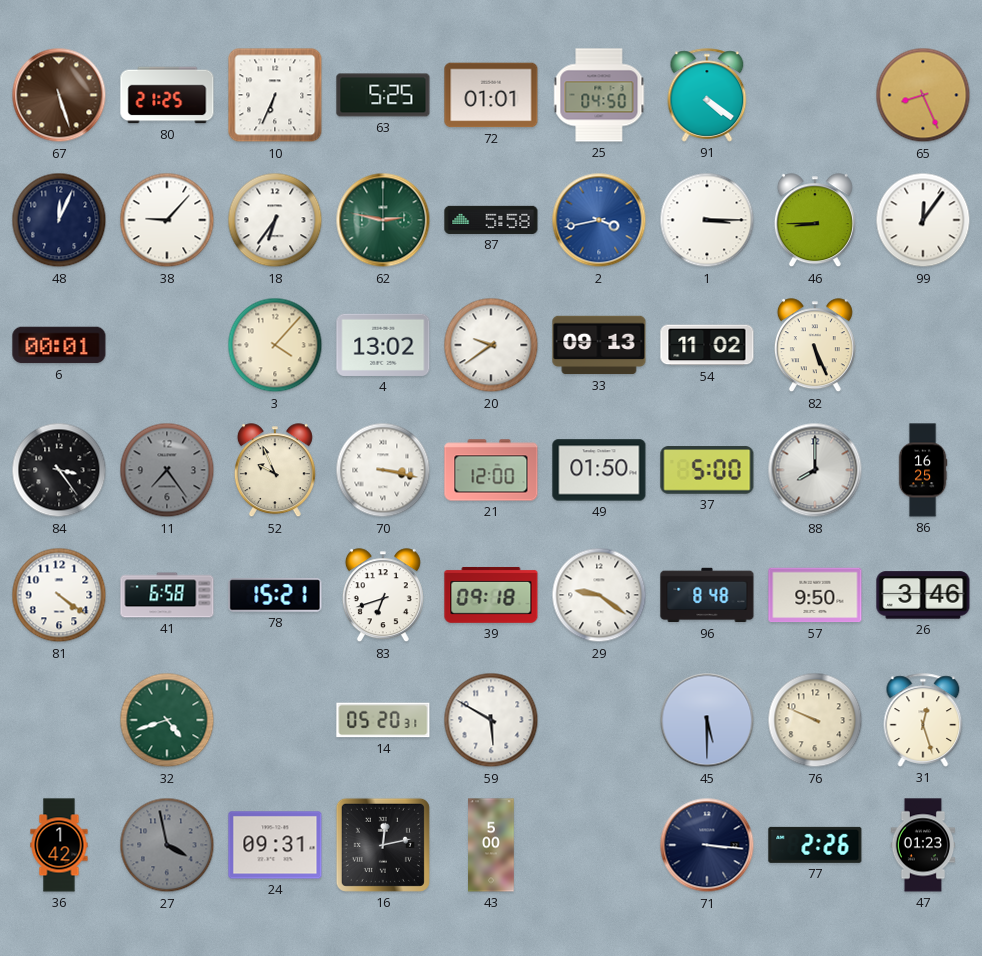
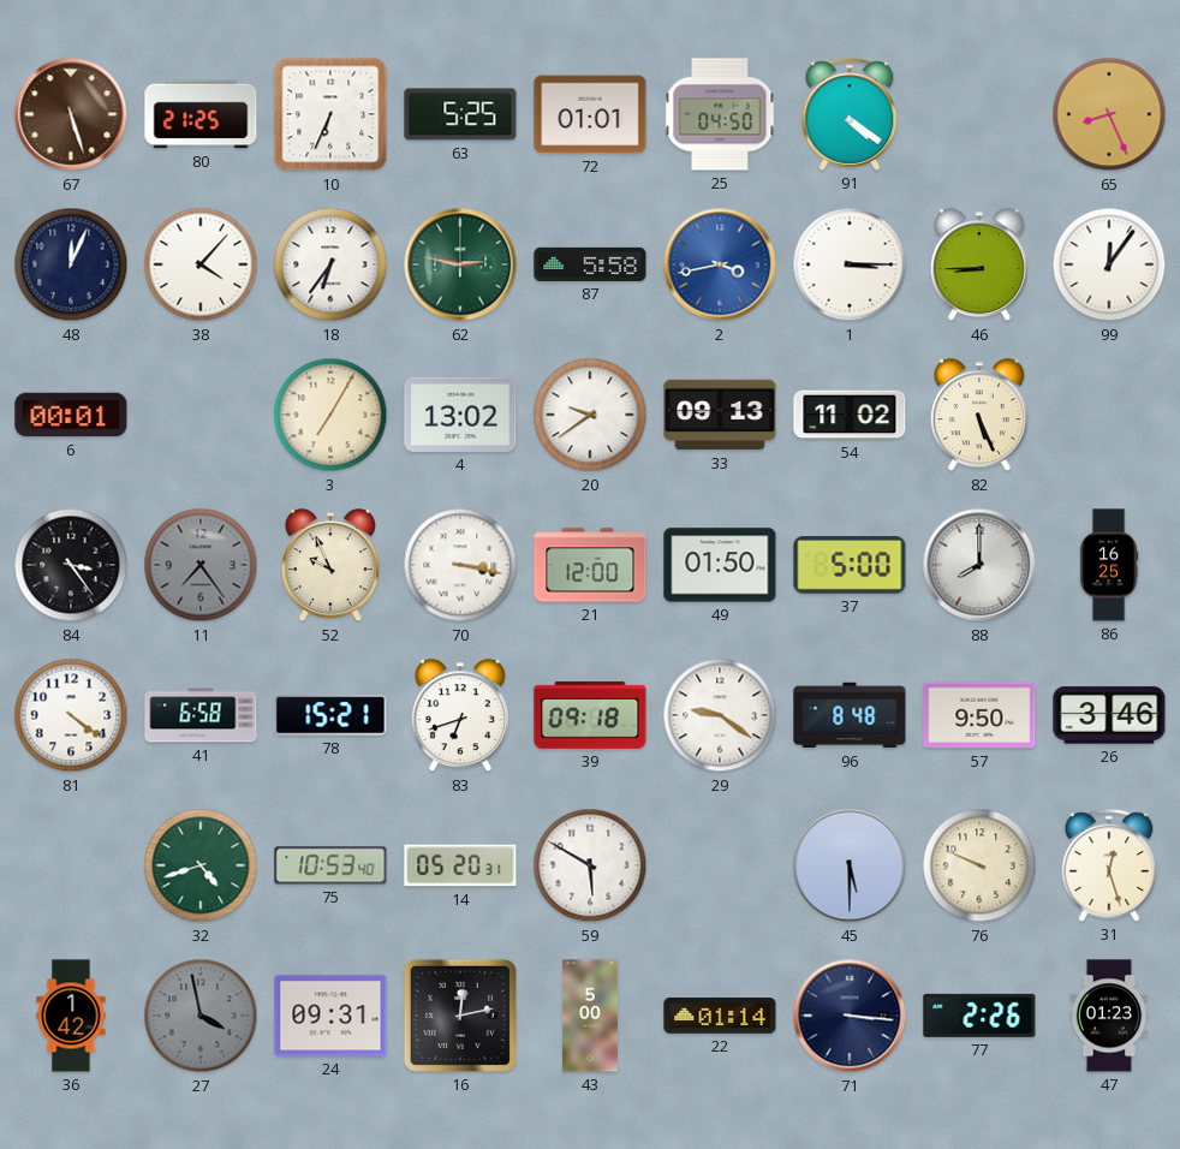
38: 9:07 -> 4:07
3: 4:07 -> 7:05
75: none -> 10:53
22: none -> 01:14
